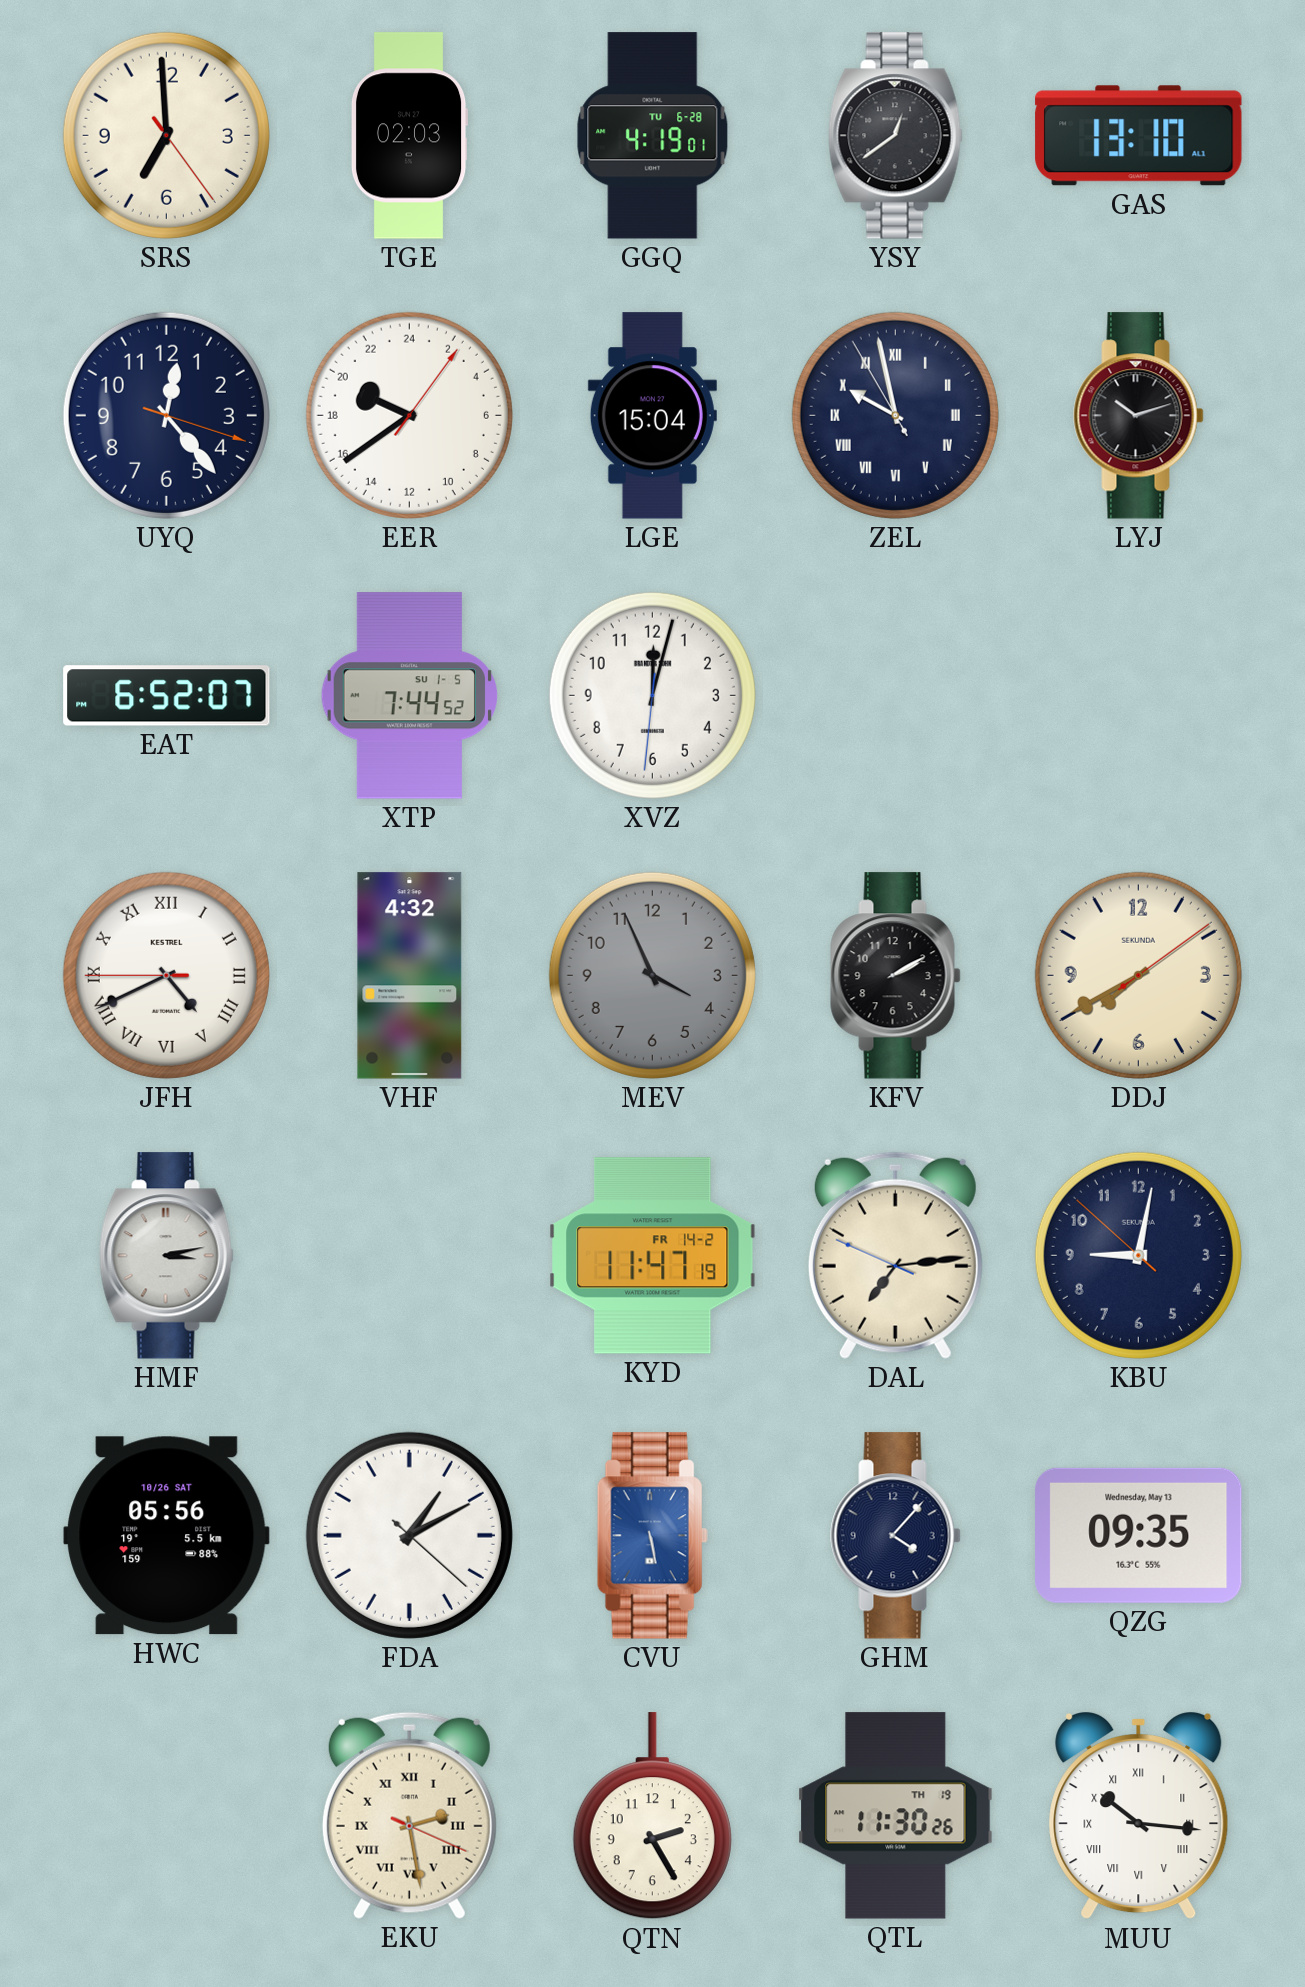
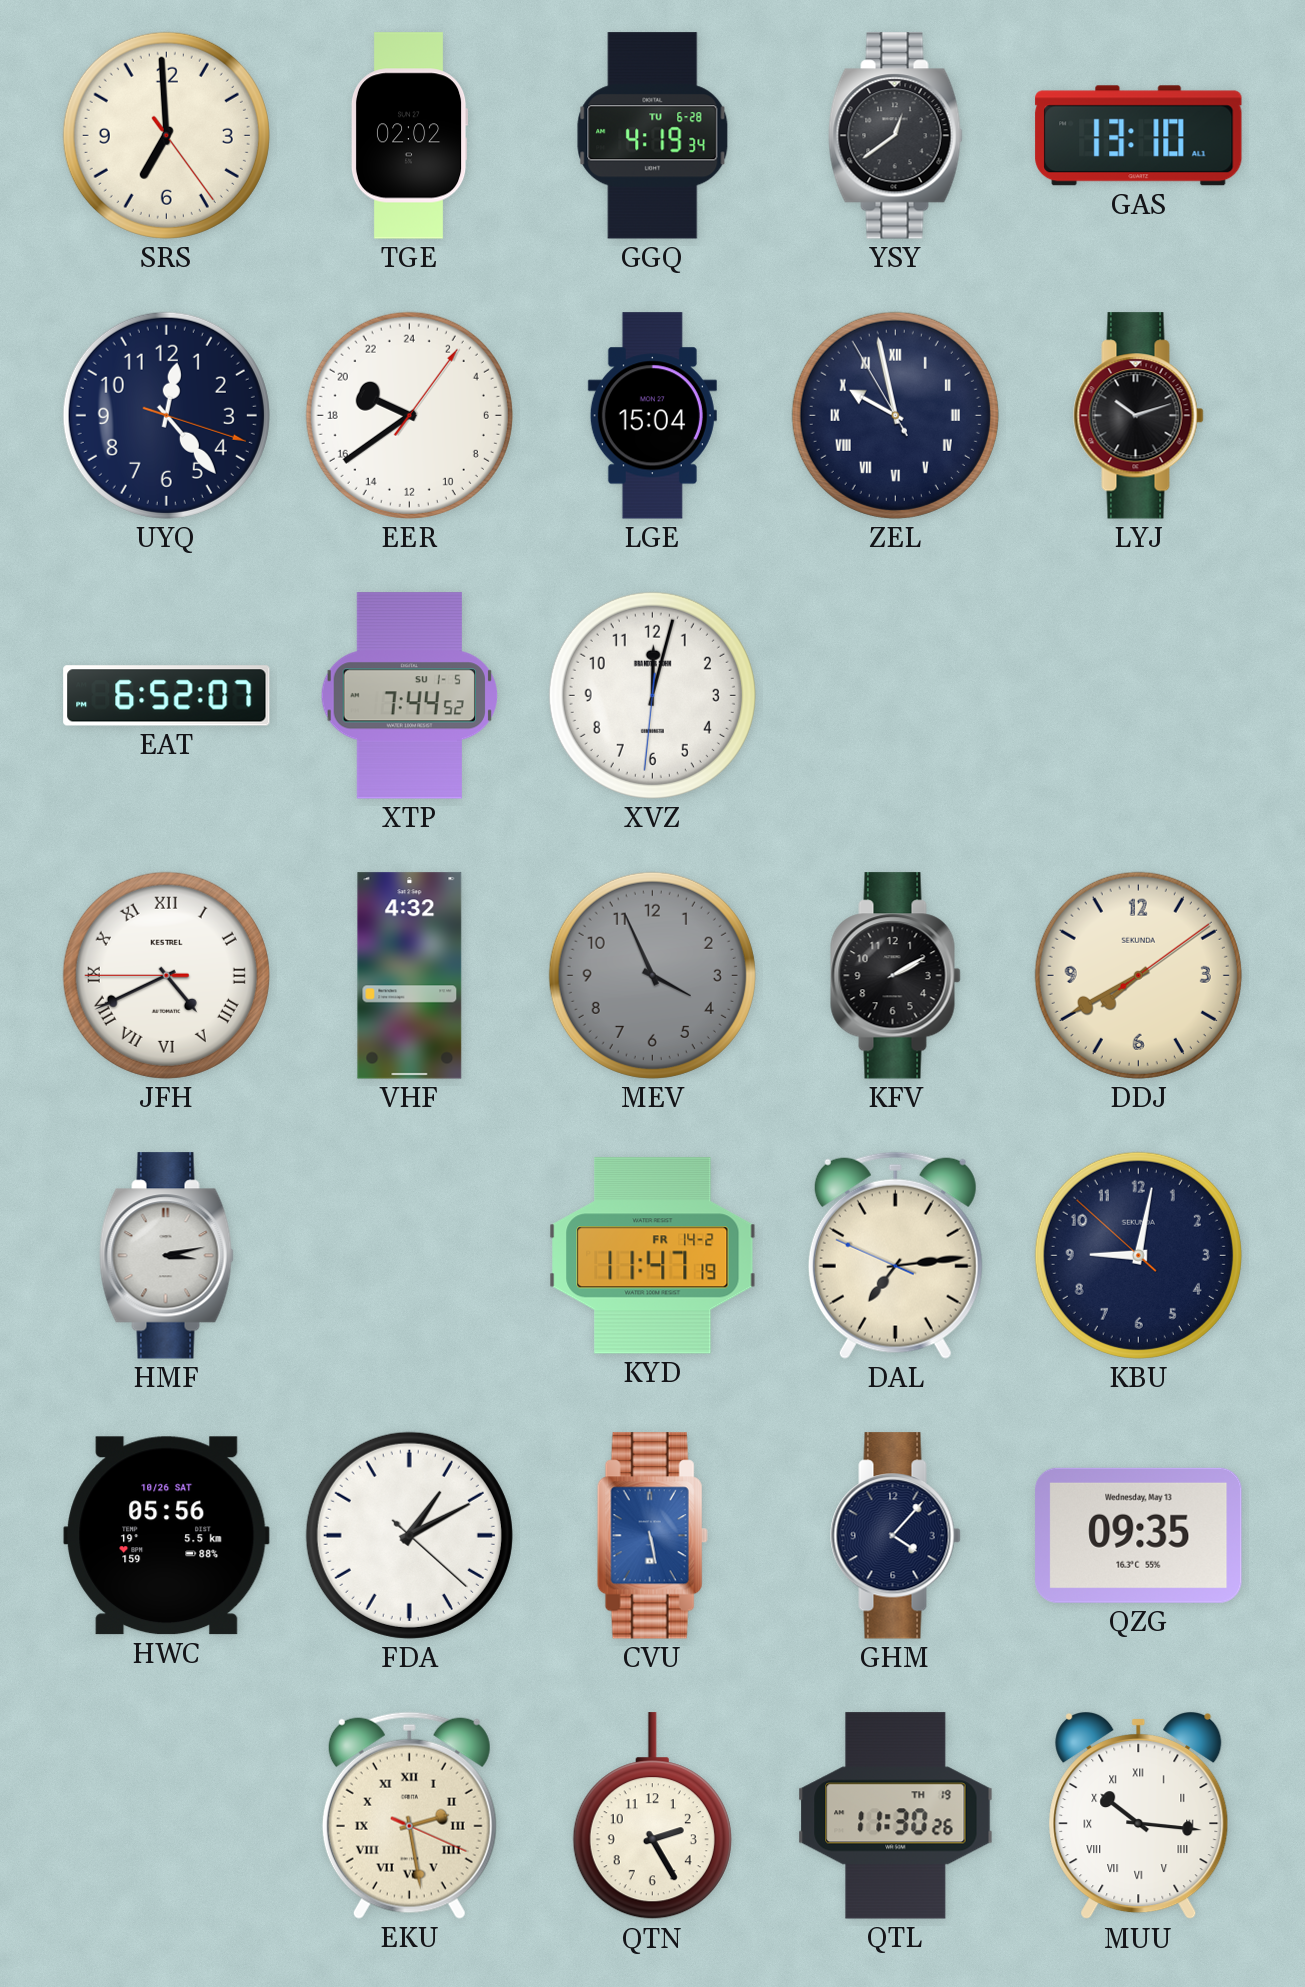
TGE: 02:03 -> 02:02
GGQ: 4:19:01 -> 4:19:34
